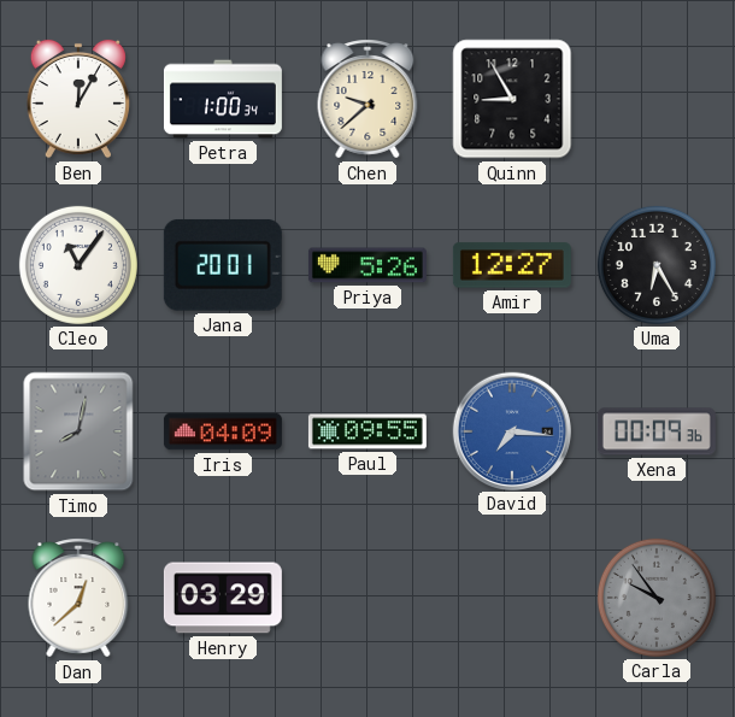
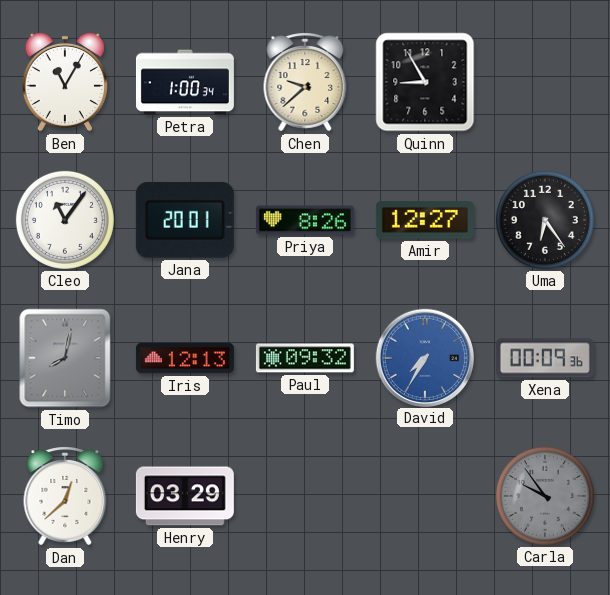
Ben: 12:05 -> 11:05
Priya: 5:26 -> 8:26
Uma: 6:25 -> 6:24
Iris: 04:09 -> 12:13
Paul: 09:55 -> 09:32
David: 7:16 -> 7:35
